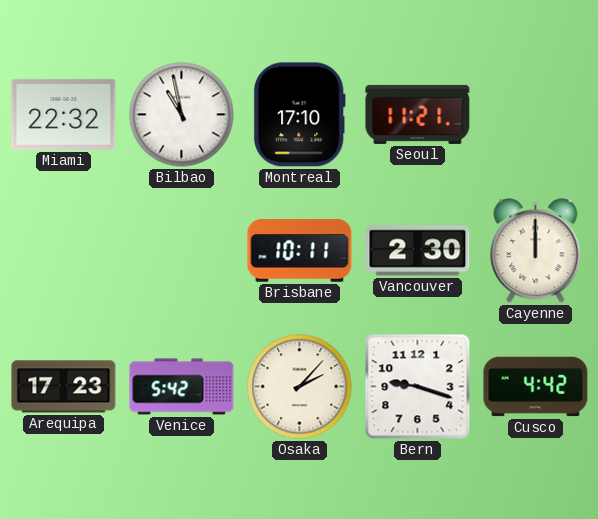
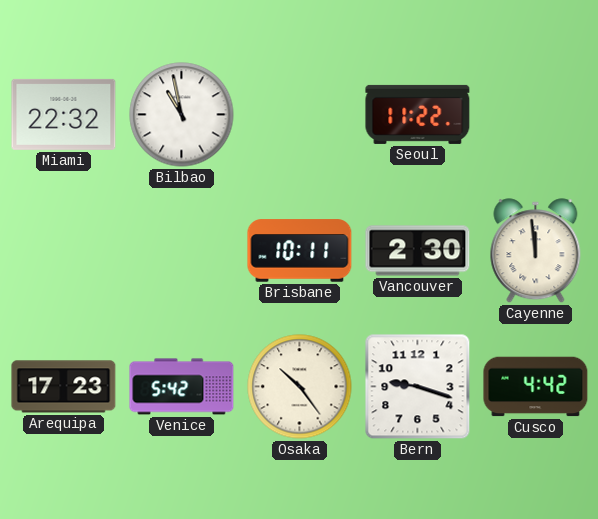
Montreal: 17:10 -> none
Seoul: 11:21 -> 11:22
Cayenne: 12:00 -> 11:59
Osaka: 2:07 -> 10:24
